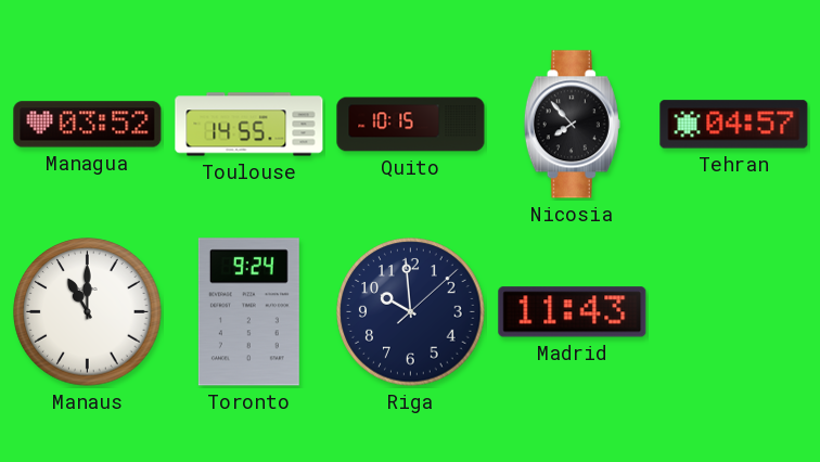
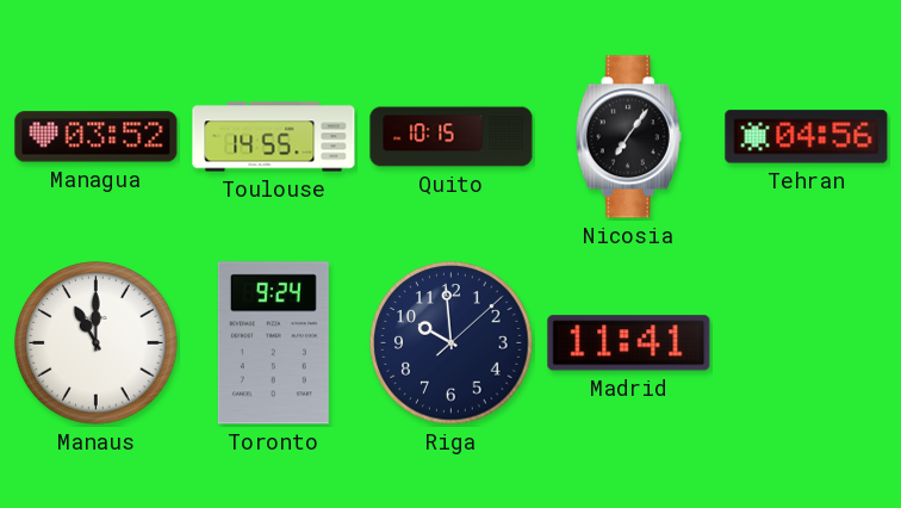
Nicosia: 7:53 -> 7:06
Tehran: 04:57 -> 04:56
Madrid: 11:43 -> 11:41
